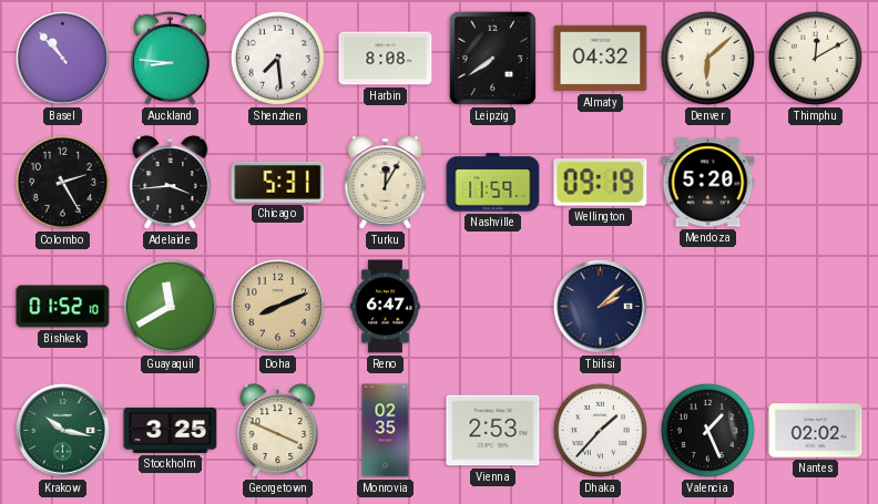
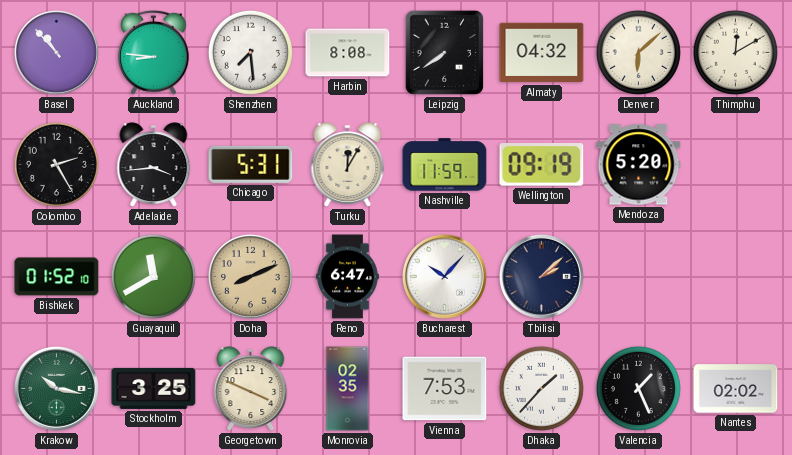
Bucharest: none -> 10:07
Vienna: 2:53 -> 7:53
